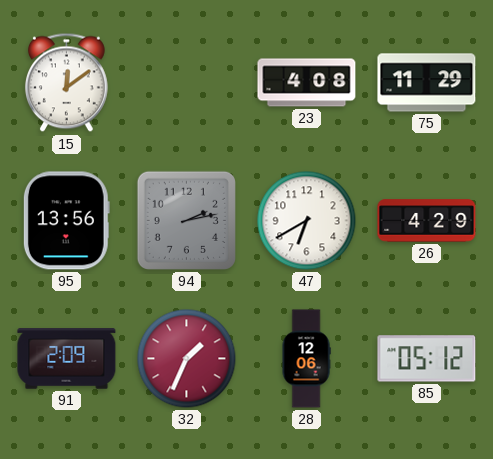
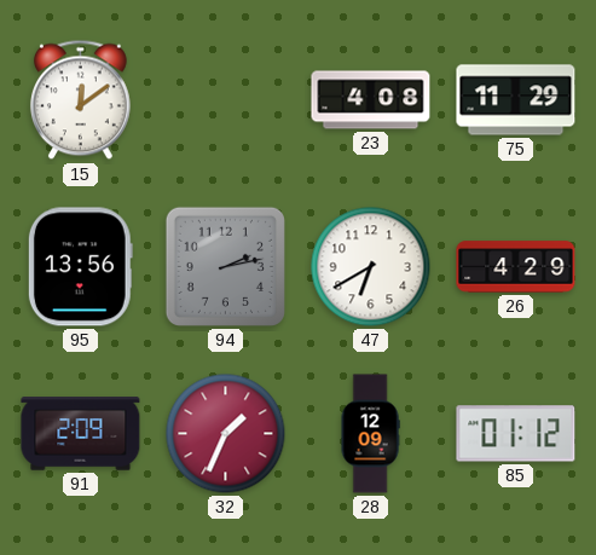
28: 12:06 -> 12:09
85: 05:12 -> 01:12
